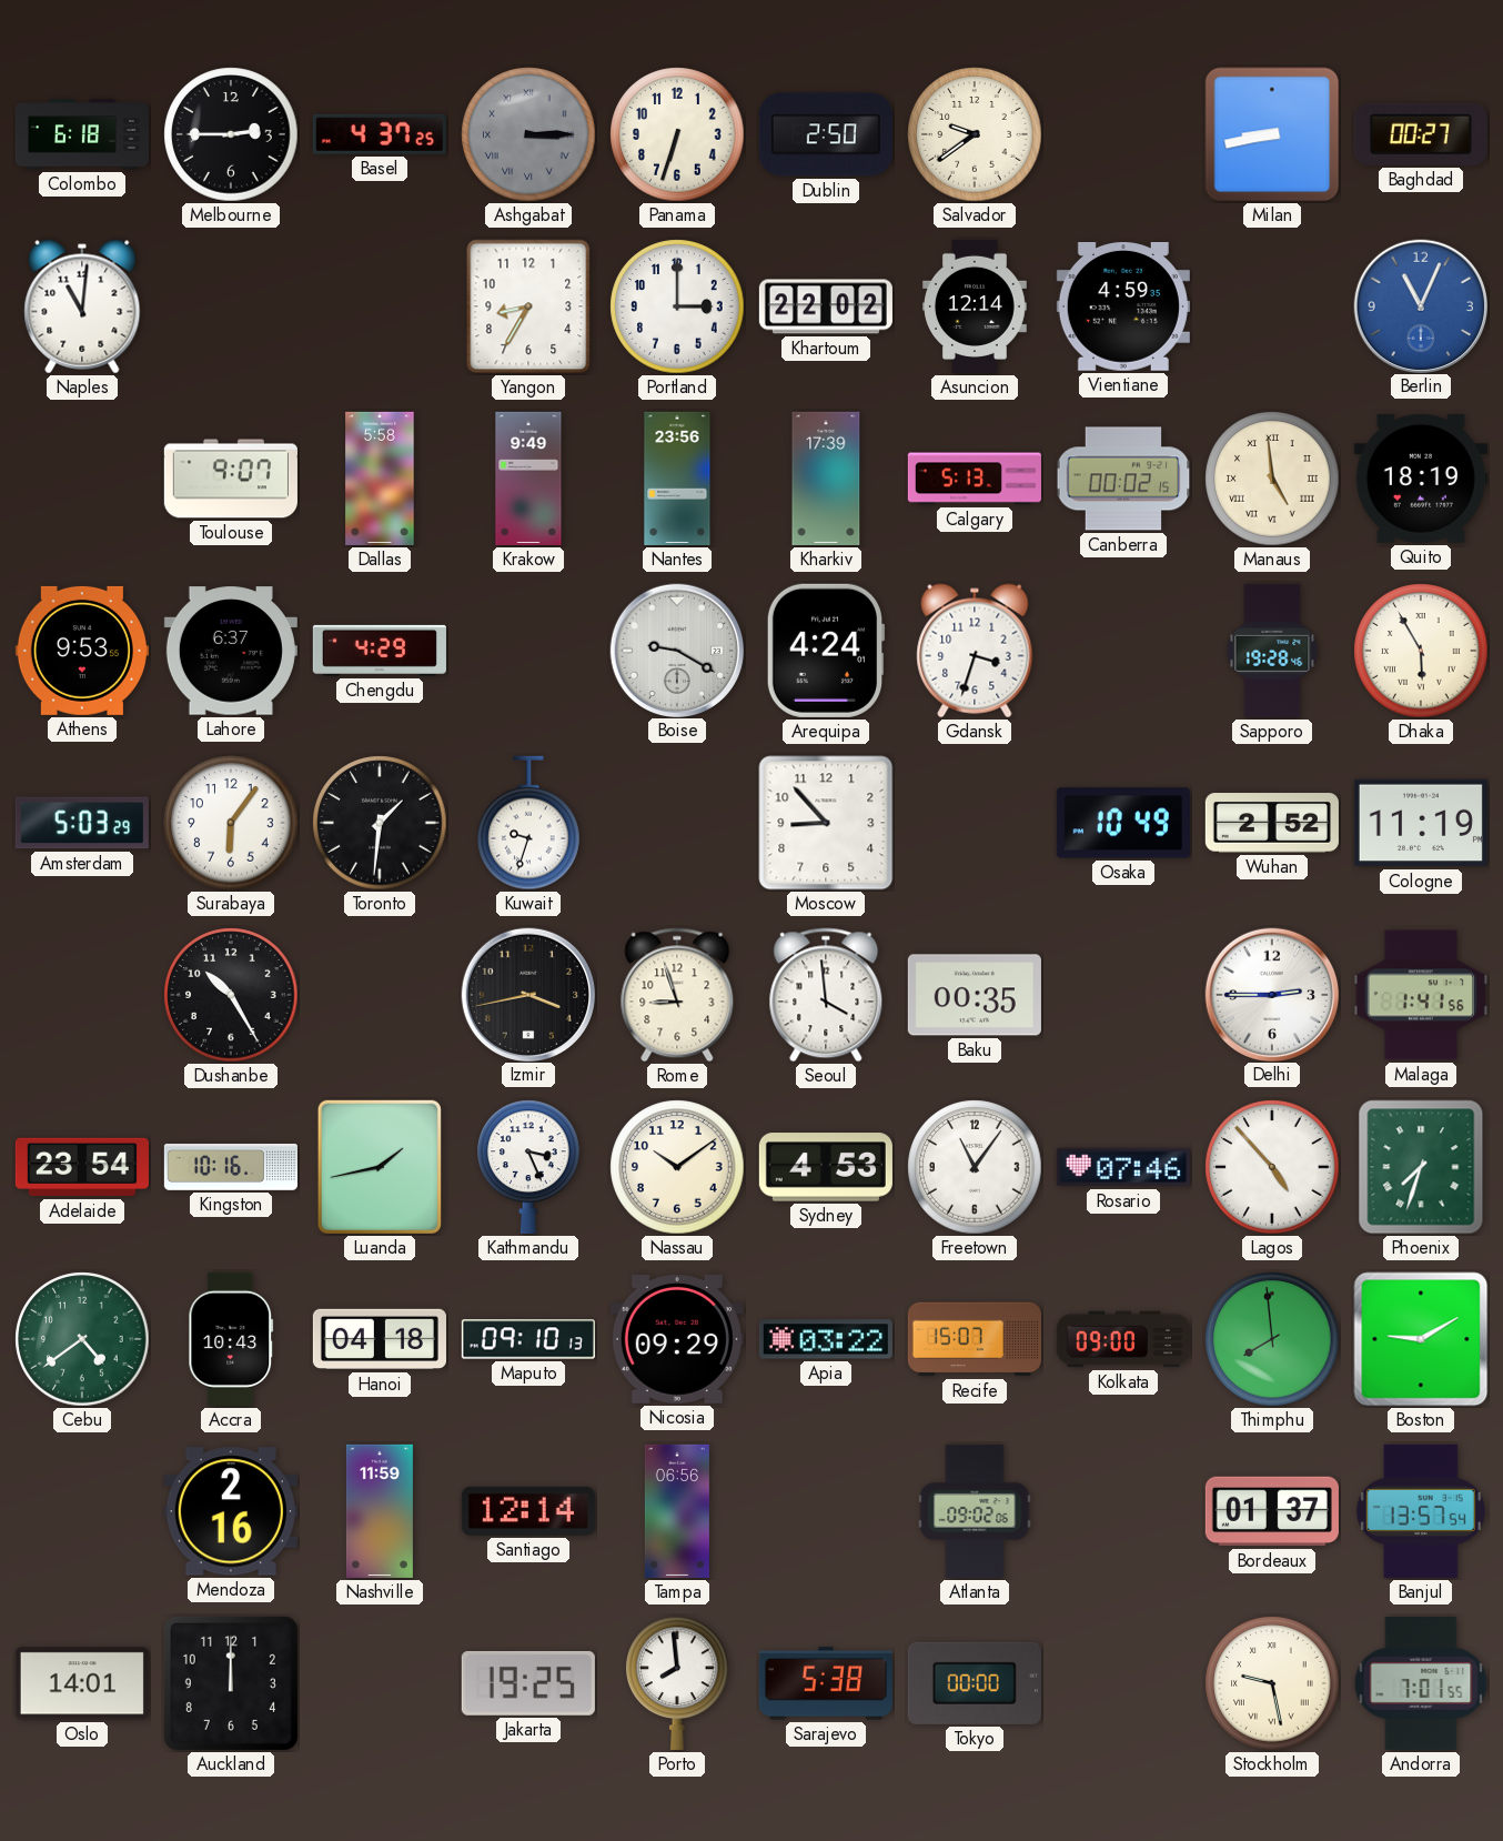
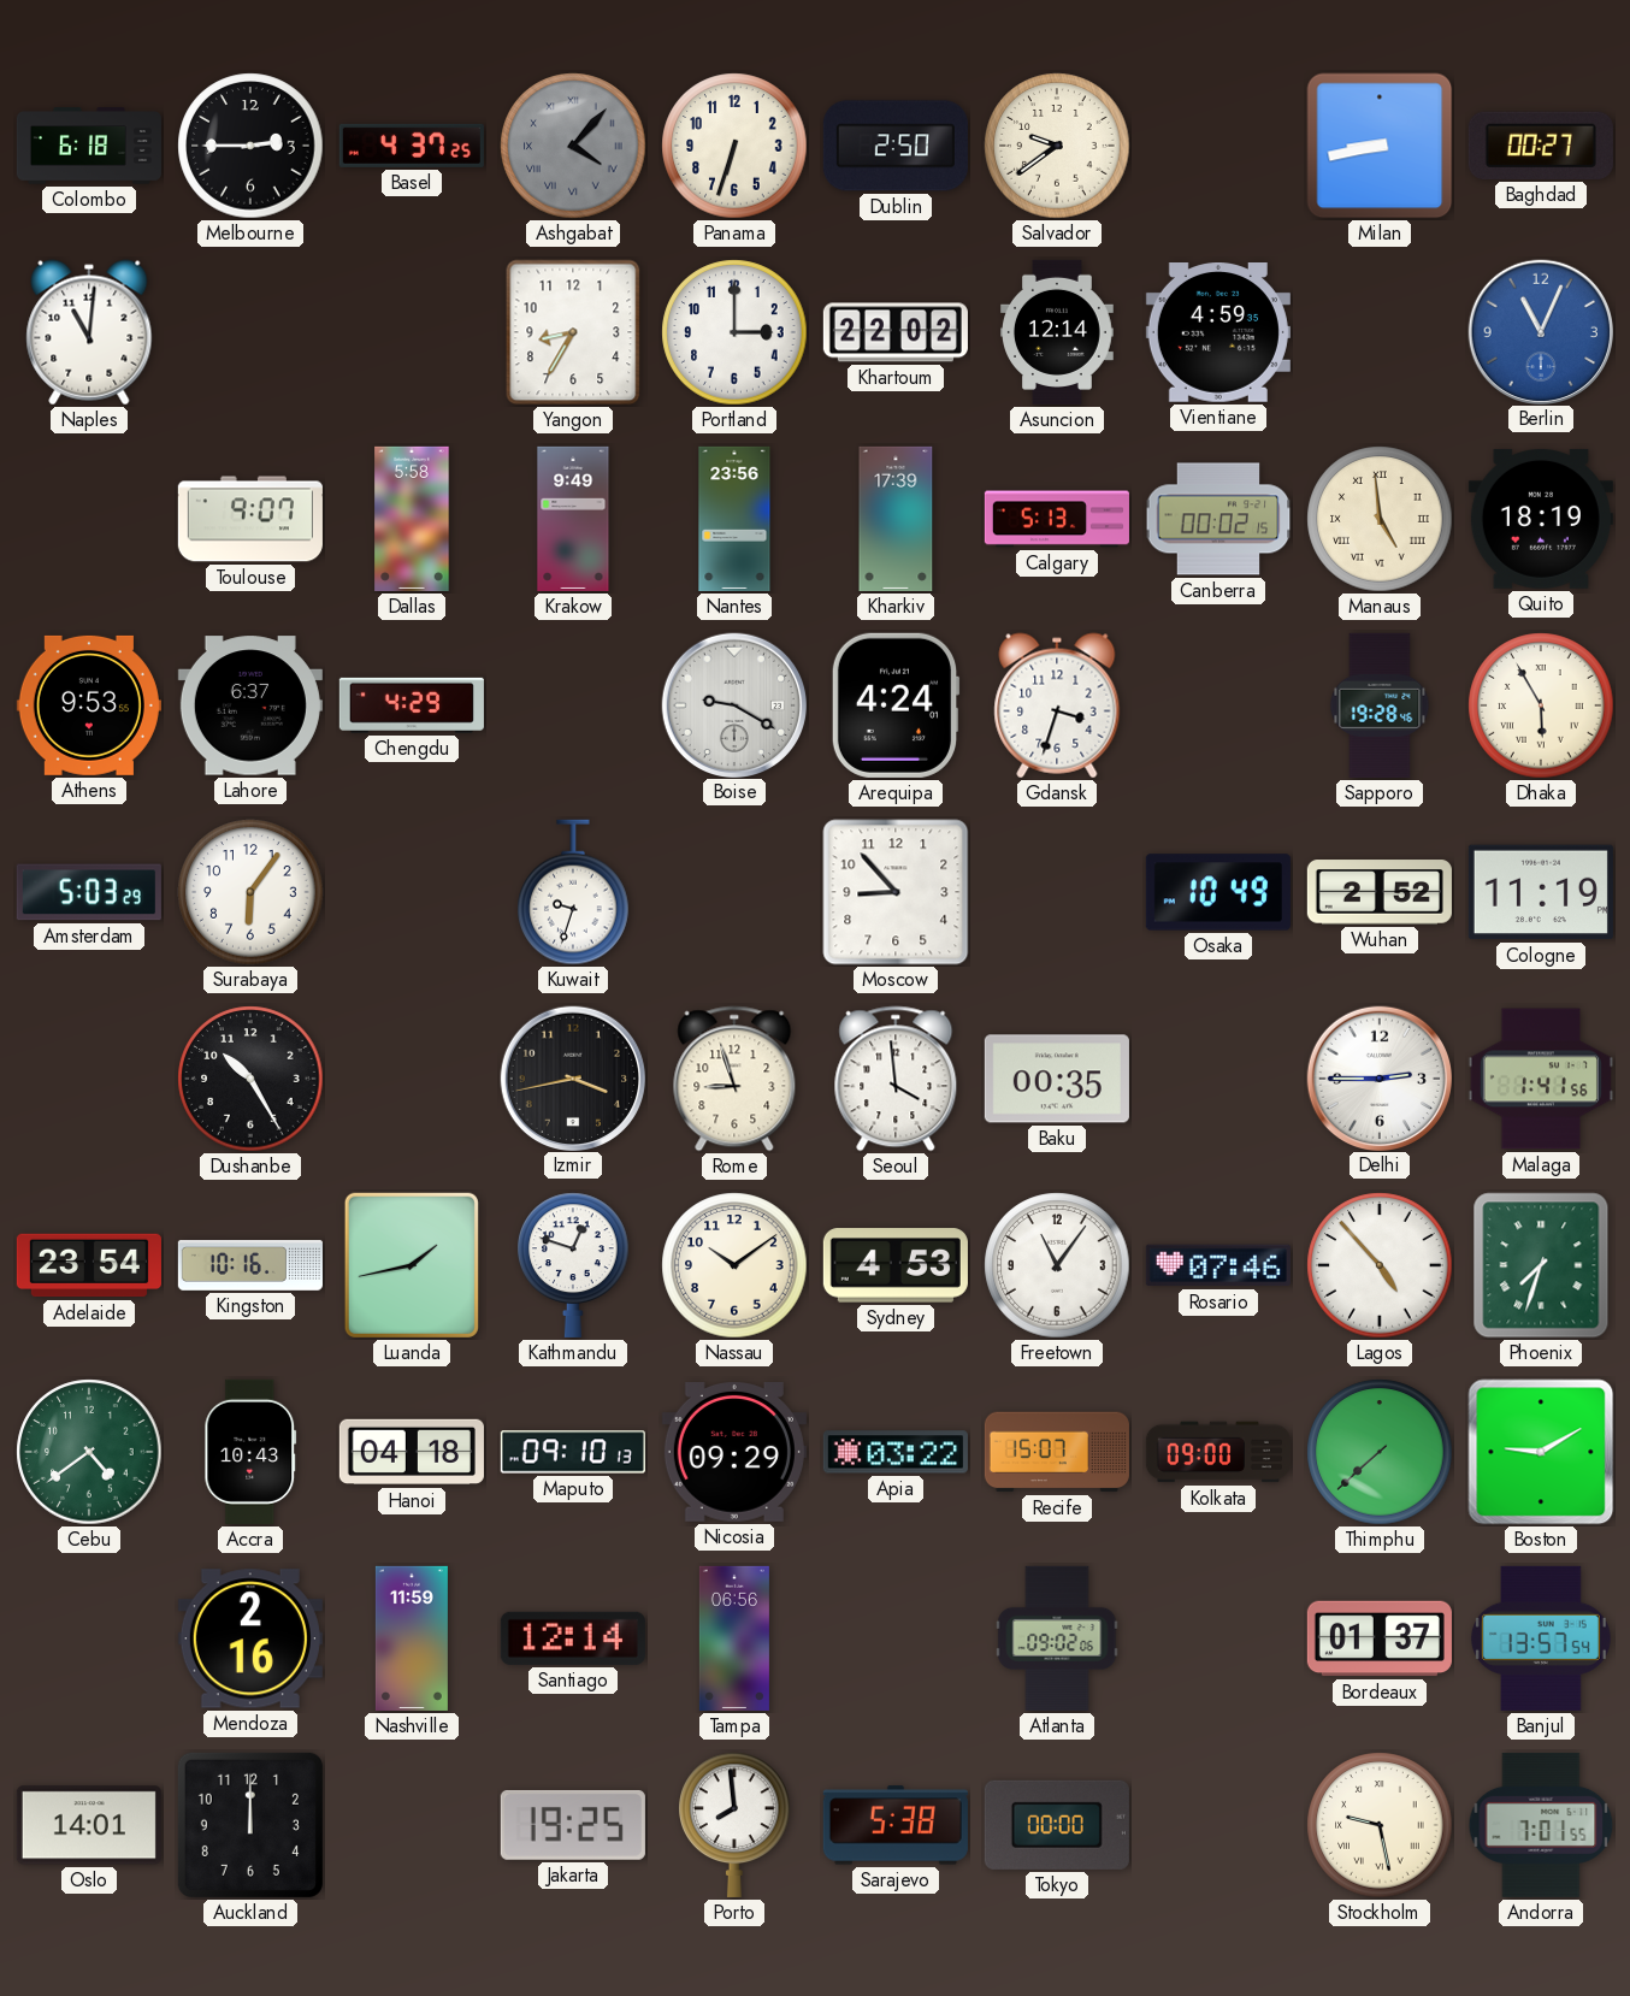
Ashgabat: 3:15 -> 4:07
Toronto: 1:31 -> none
Kathmandu: 3:26 -> 12:48
Thimphu: 7:59 -> 7:38
